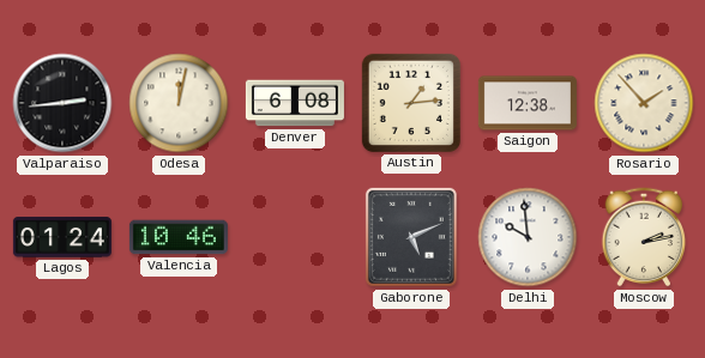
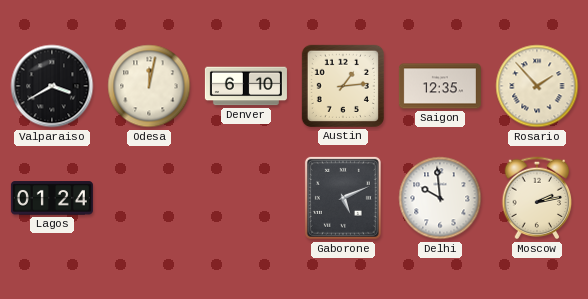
Valparaiso: 2:44 -> 3:40
Denver: 6:08 -> 6:10
Saigon: 12:38 -> 12:35
Valencia: 10:46 -> none
